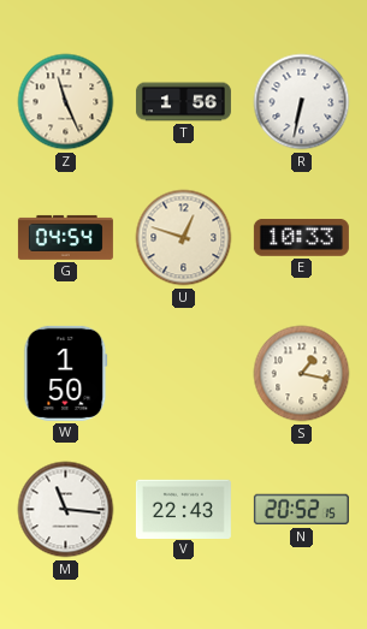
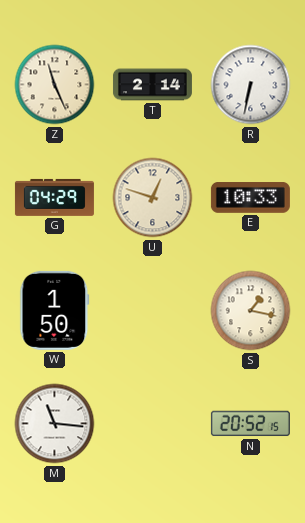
T: 1:56 -> 2:14
G: 04:54 -> 04:29
V: 22:43 -> none
